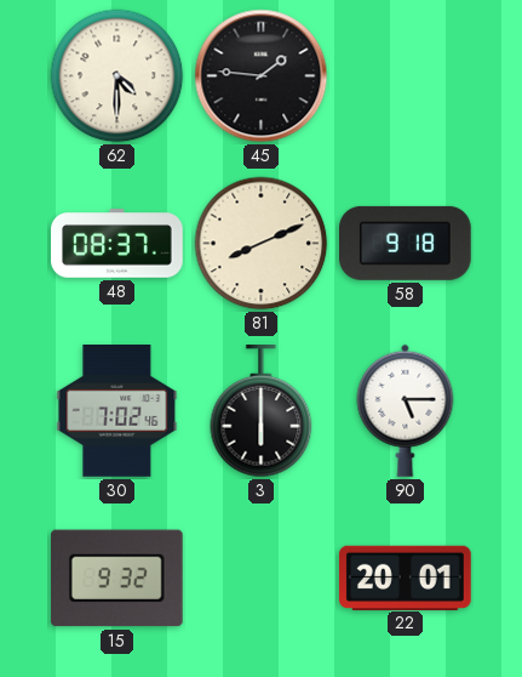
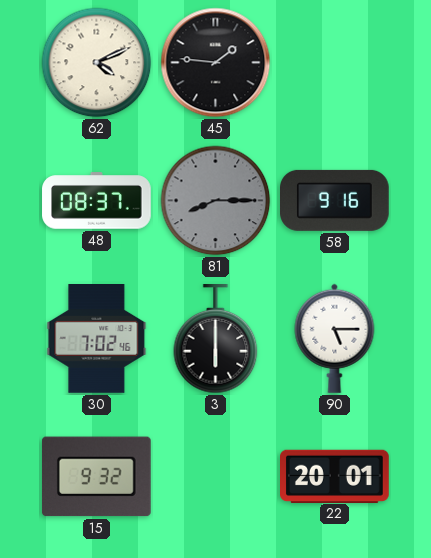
62: 4:30 -> 4:11
81: 8:11 -> 8:15
81 dial: cream -> grey
58: 9:18 -> 9:16
